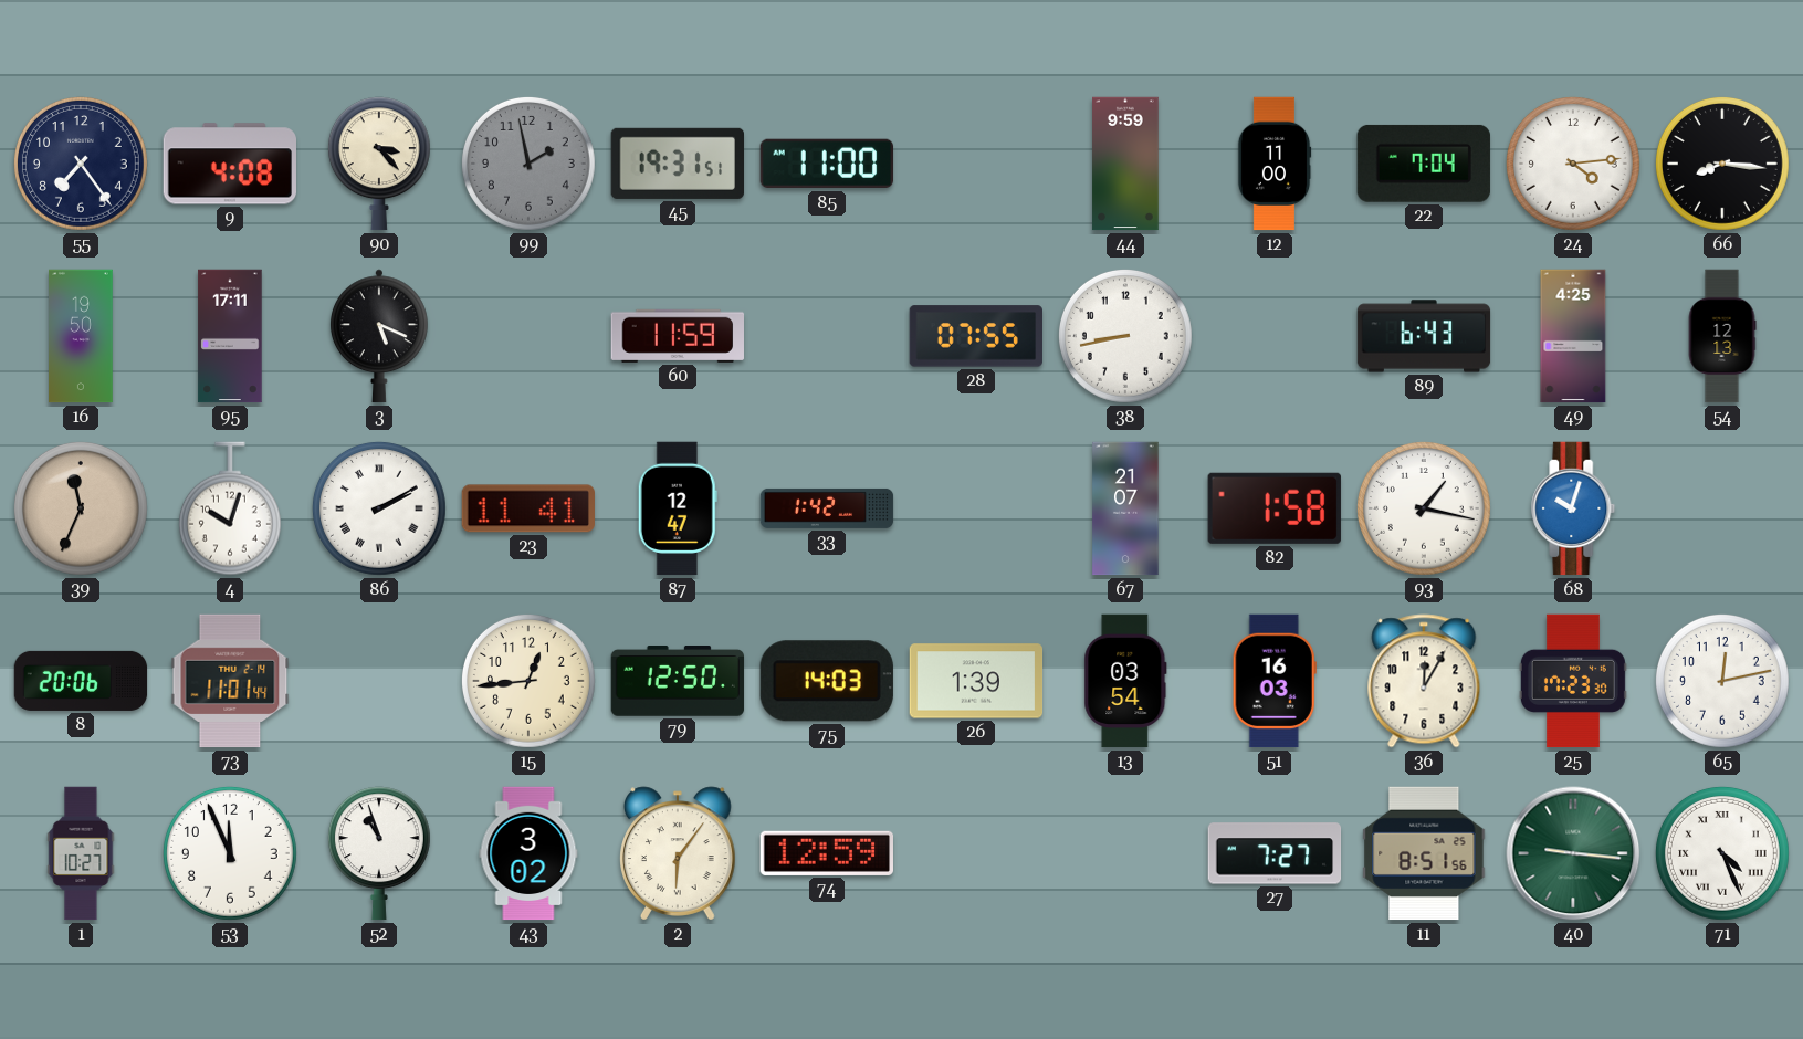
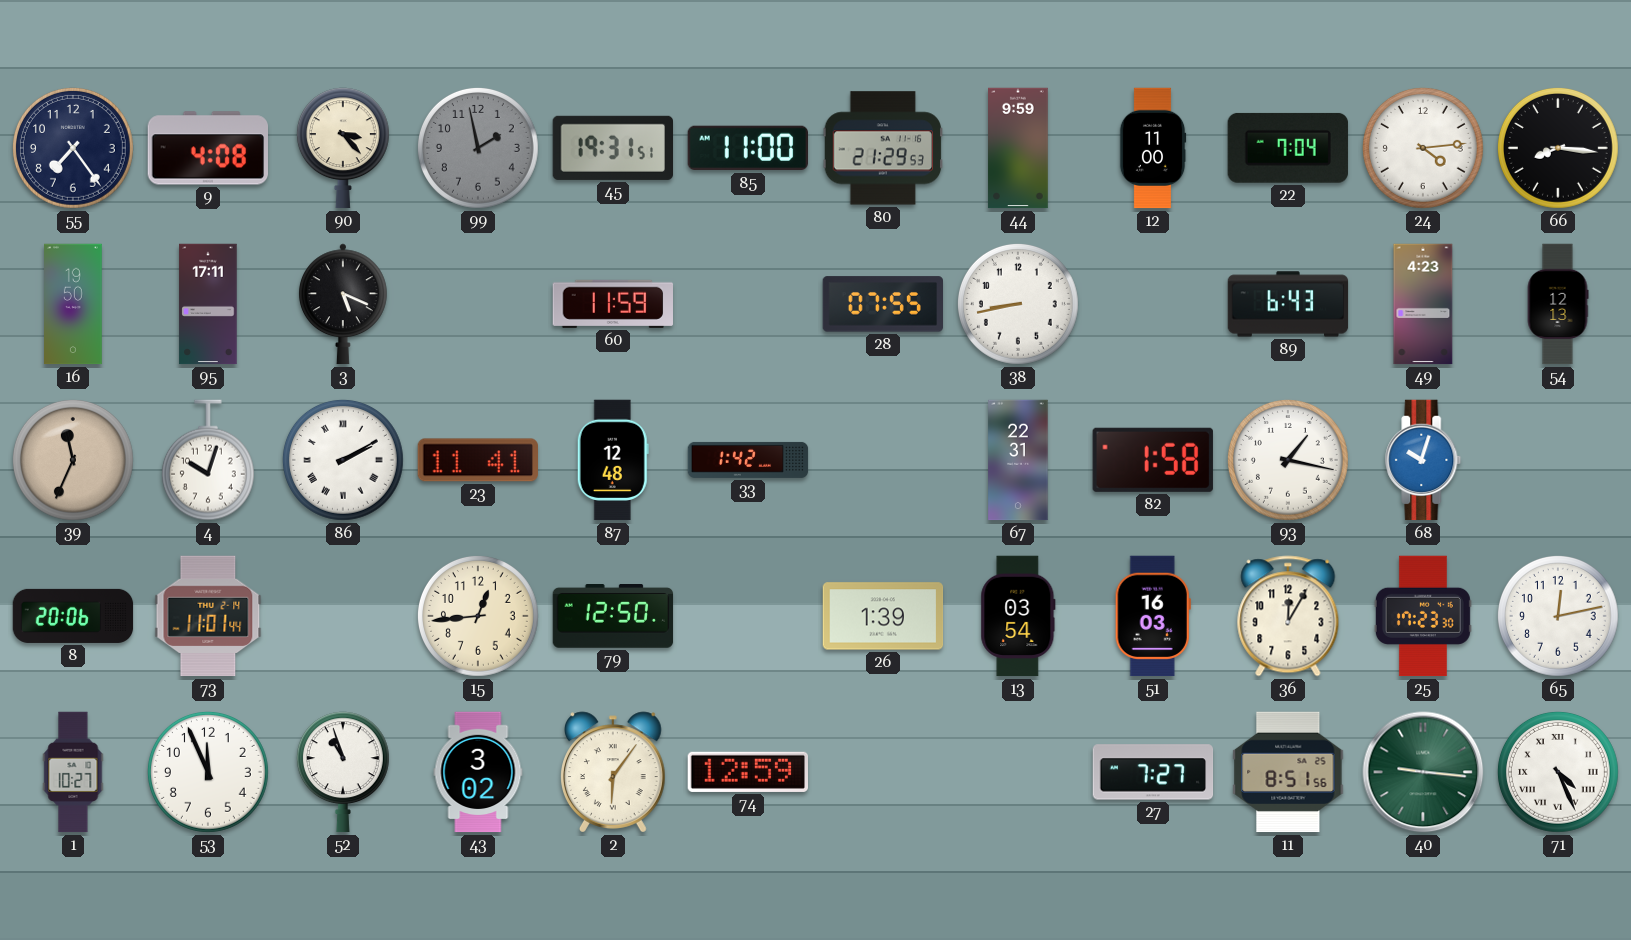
80: none -> 21:29
49: 4:25 -> 4:23
87: 12:47 -> 12:48
67: 21:07 -> 22:31
75: 14:03 -> none
